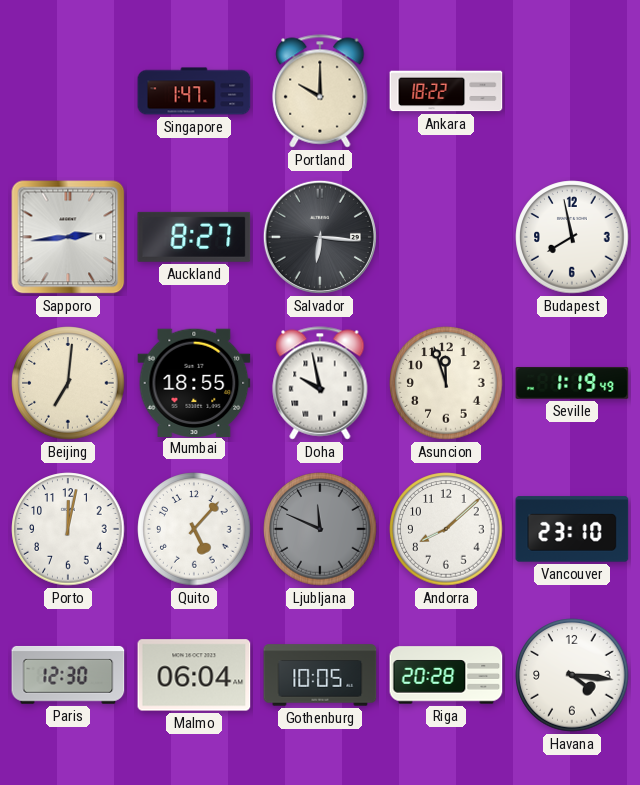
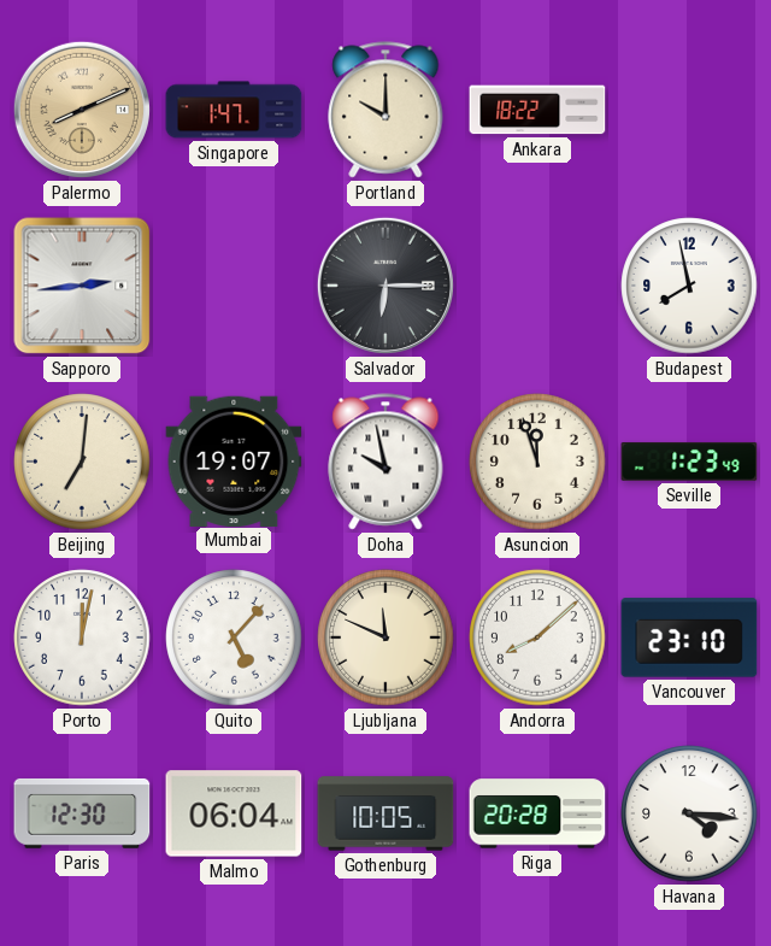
Palermo: none -> 8:11
Auckland: 8:27 -> none
Salvador: 6:16 -> 6:15
Mumbai: 18:55 -> 19:07
Seville: 1:19 -> 1:23
Ljubljana dial: grey -> cream
